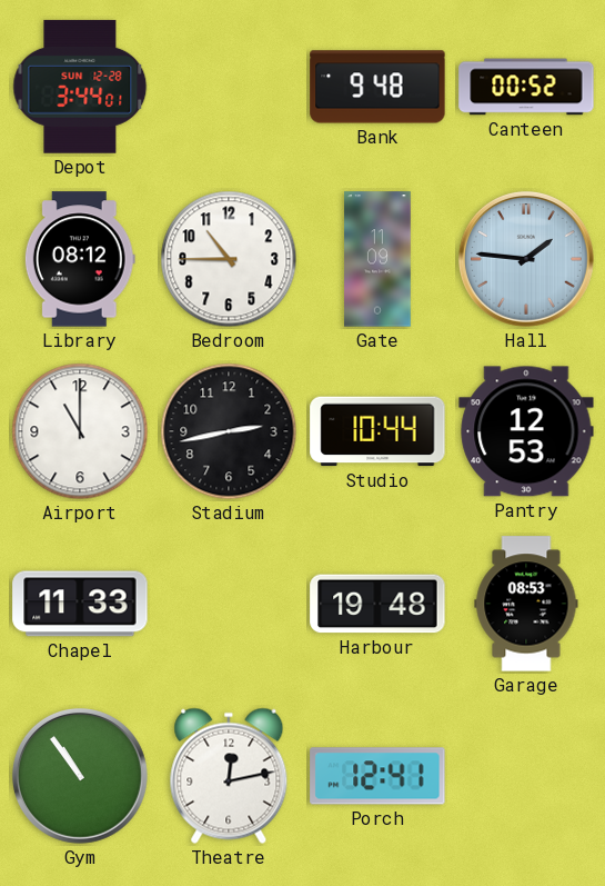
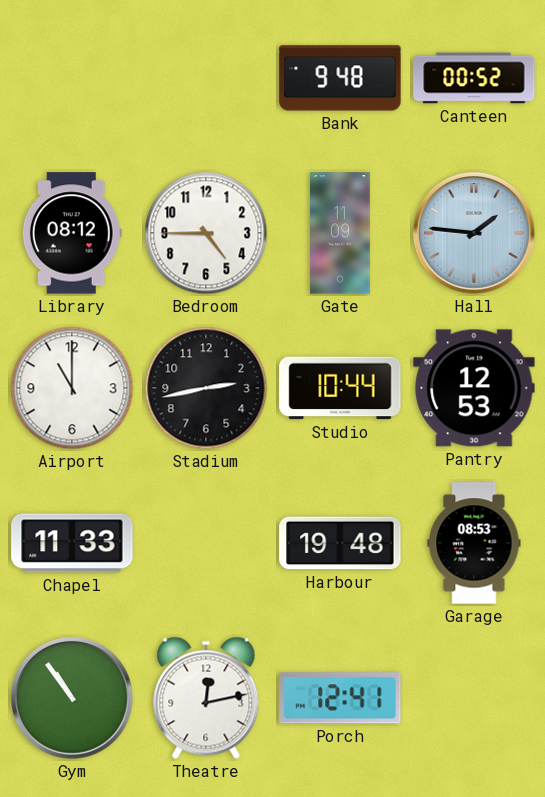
Depot: 3:44 -> none
Bedroom: 10:45 -> 4:45
